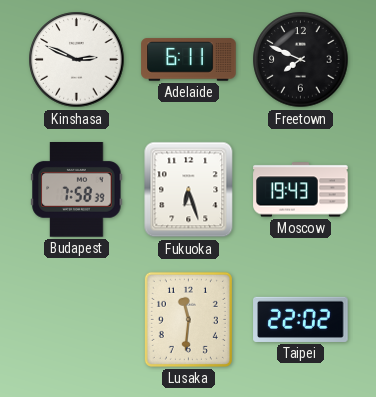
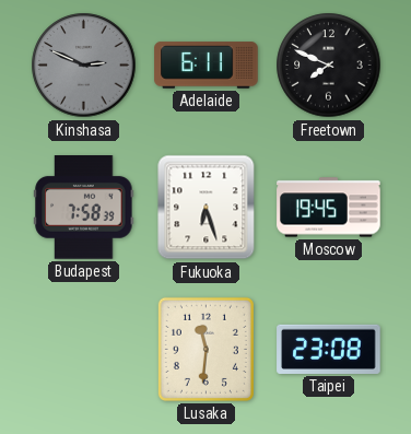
Kinshasa dial: white -> grey
Moscow: 19:43 -> 19:45
Taipei: 22:02 -> 23:08
